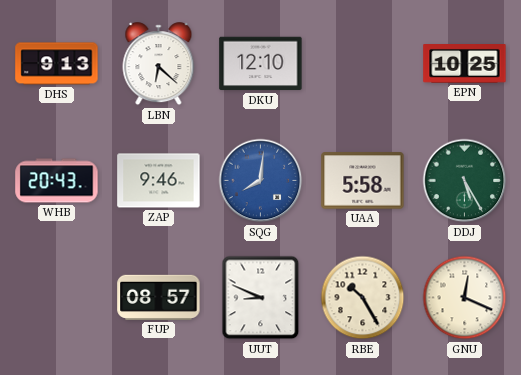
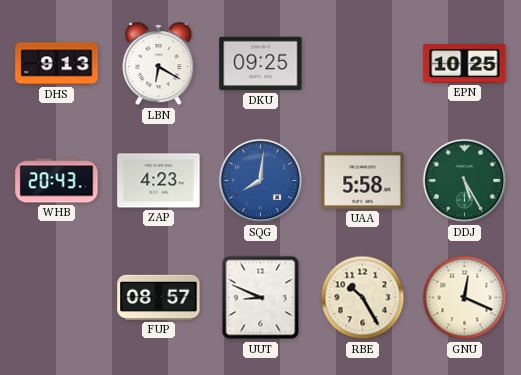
LBN: 6:22 -> 6:20
DKU: 12:10 -> 09:25
ZAP: 9:46 -> 4:23
